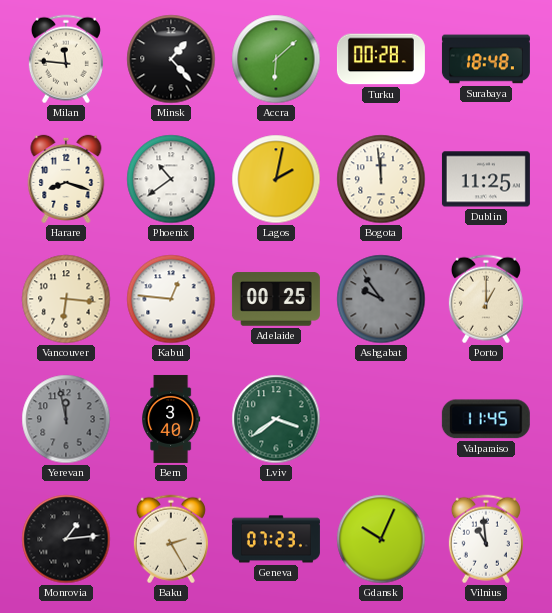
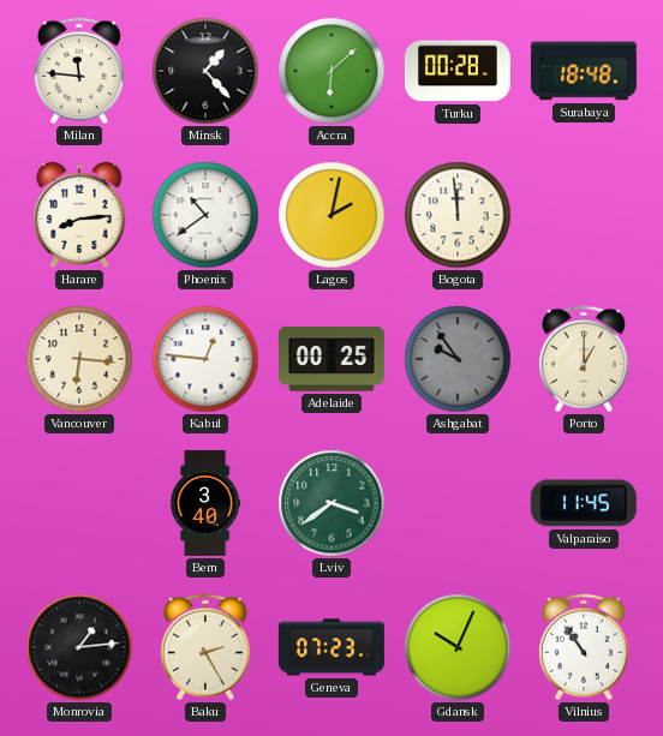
Harare: 8:18 -> 8:14
Dublin: 11:25 -> none
Yerevan: 11:58 -> none
Vilnius: 10:59 -> 10:54
